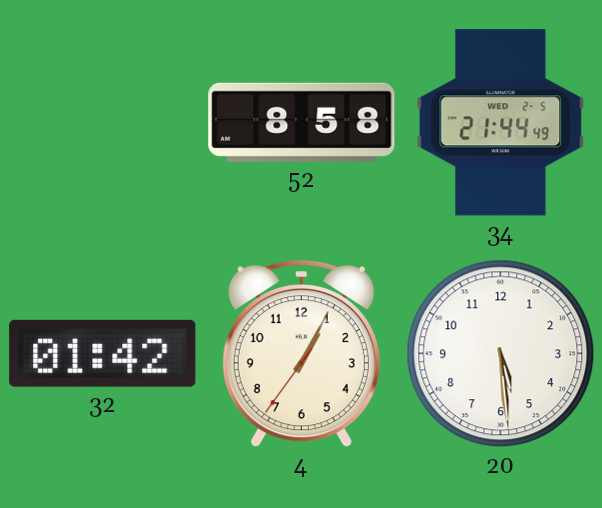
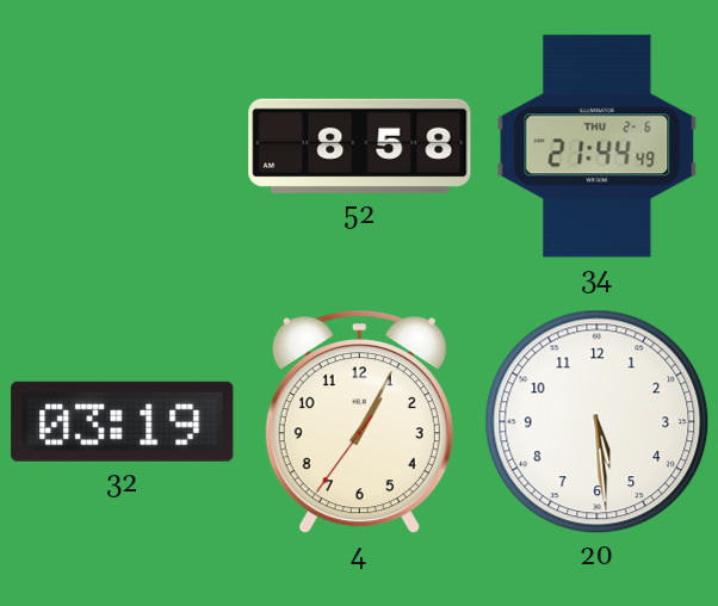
34 date: WED 2-5 -> THU 2-6
32: 01:42 -> 03:19
